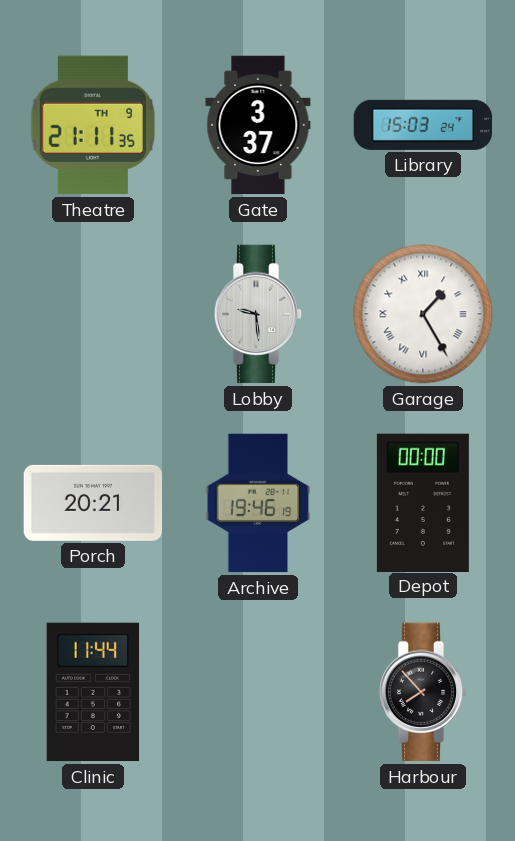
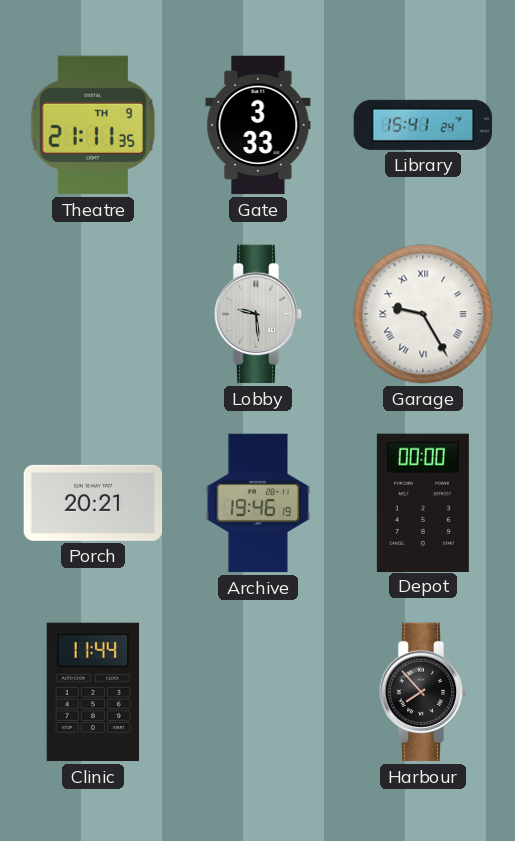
Gate: 3:37 -> 3:33
Library: 15:03 -> 15:41
Garage: 1:25 -> 9:25
